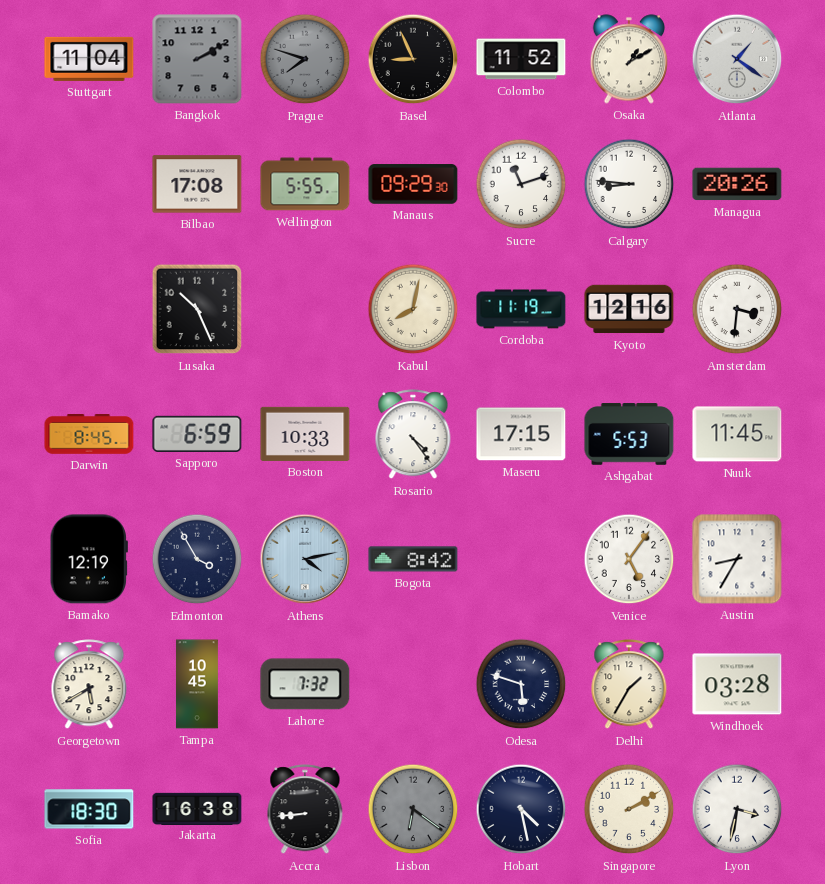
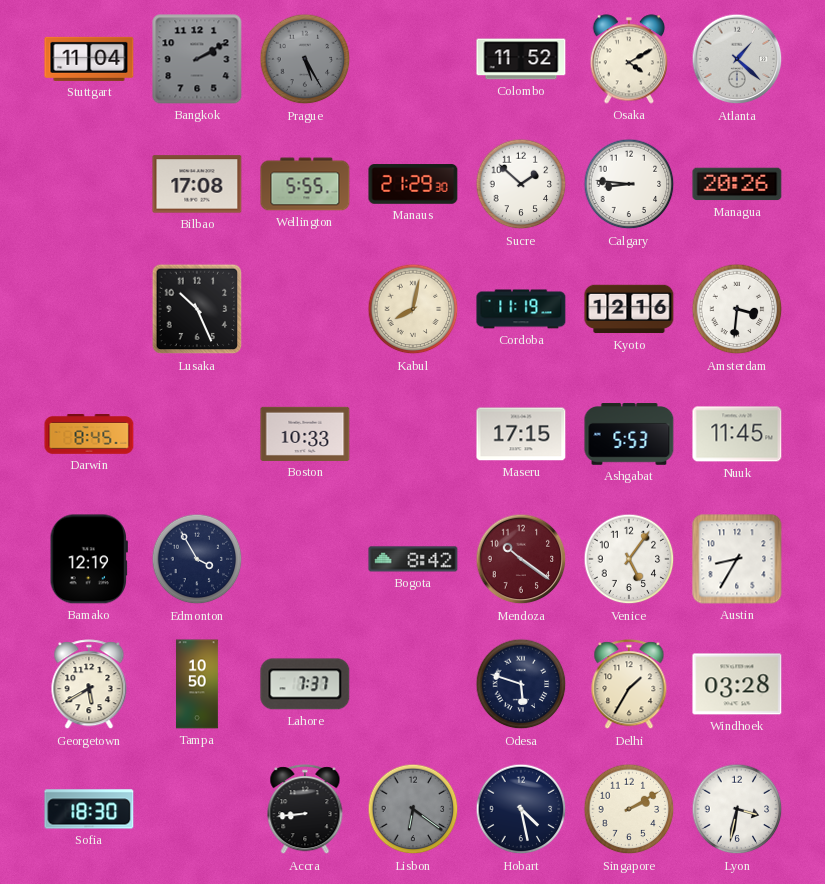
Prague: 7:48 -> 5:25
Basel: 8:56 -> none
Osaka: 1:10 -> 4:10
Atlanta: 1:21 -> 1:22
Manaus: 09:29 -> 21:29
Sucre: 11:12 -> 1:52
Sapporo: 6:59 -> none
Rosario: 4:24 -> none
Athens: 4:13 -> none
Mendoza: none -> 10:21
Tampa: 10:45 -> 10:50
Lahore: 7:32 -> 7:37
Jakarta: 16:38 -> none
